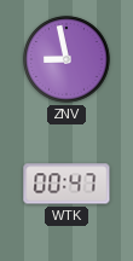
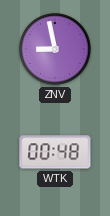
WTK: 00:47 -> 00:48
